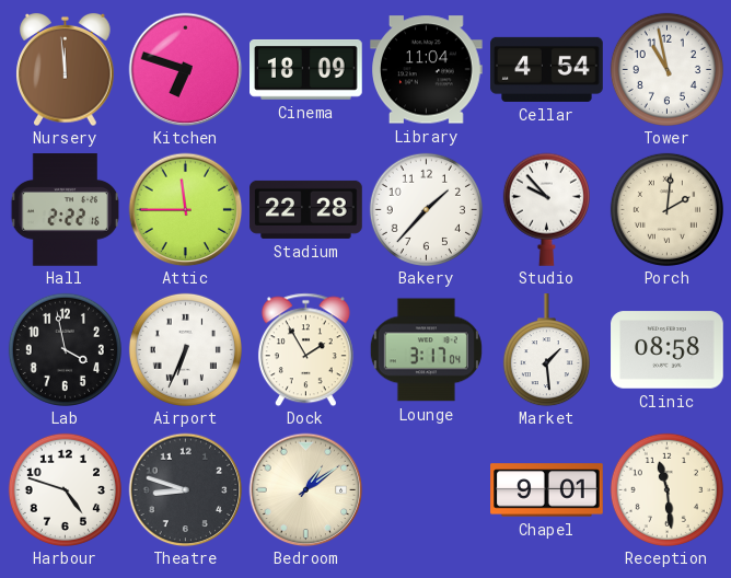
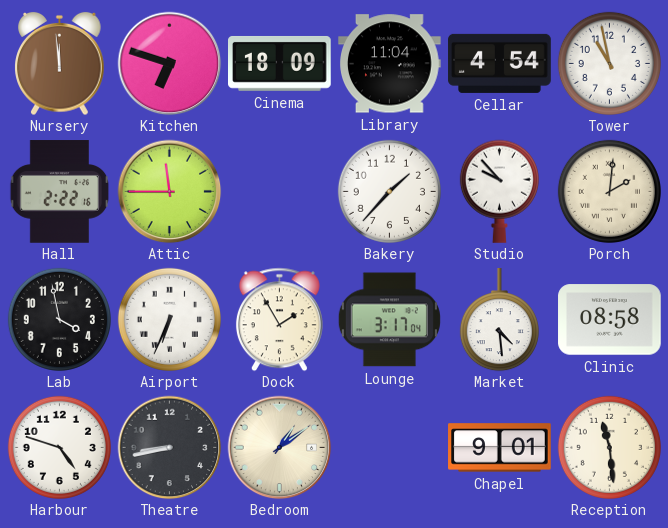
Stadium: 22:28 -> none
Market: 1:29 -> 4:29
Theatre: 8:48 -> 8:43
